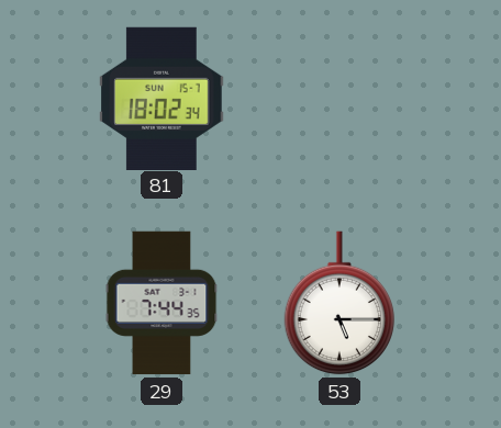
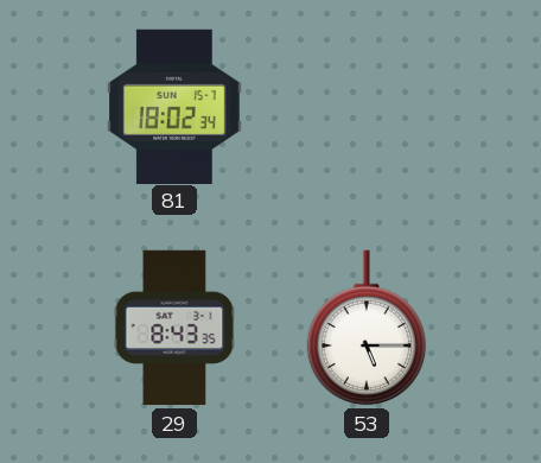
29: 7:44 -> 8:43
